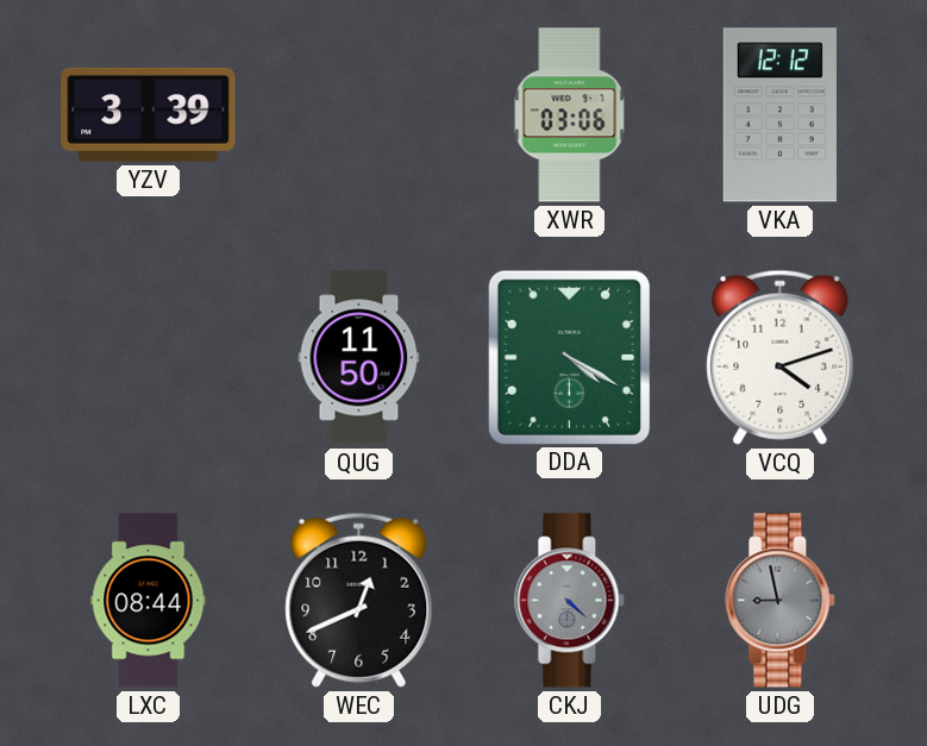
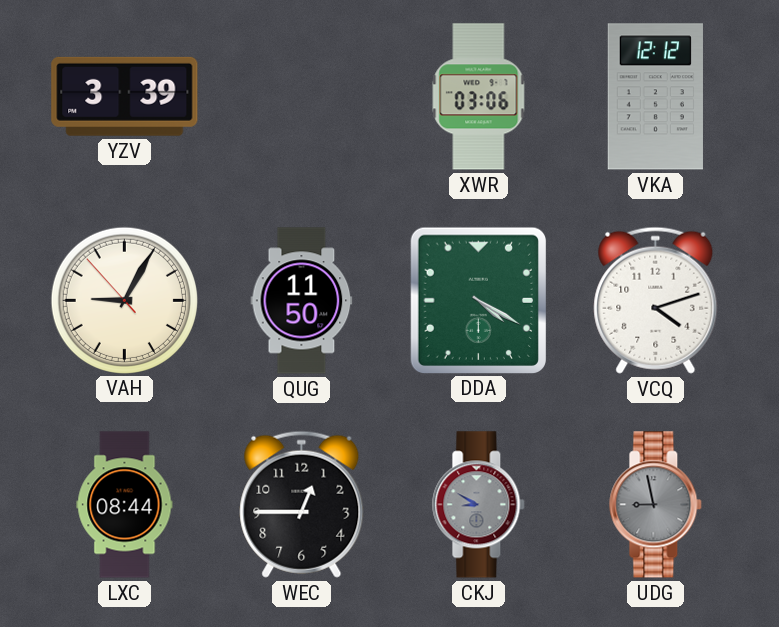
VAH: none -> 9:04
WEC: 12:41 -> 12:45
CKJ: 4:22 -> 8:50
